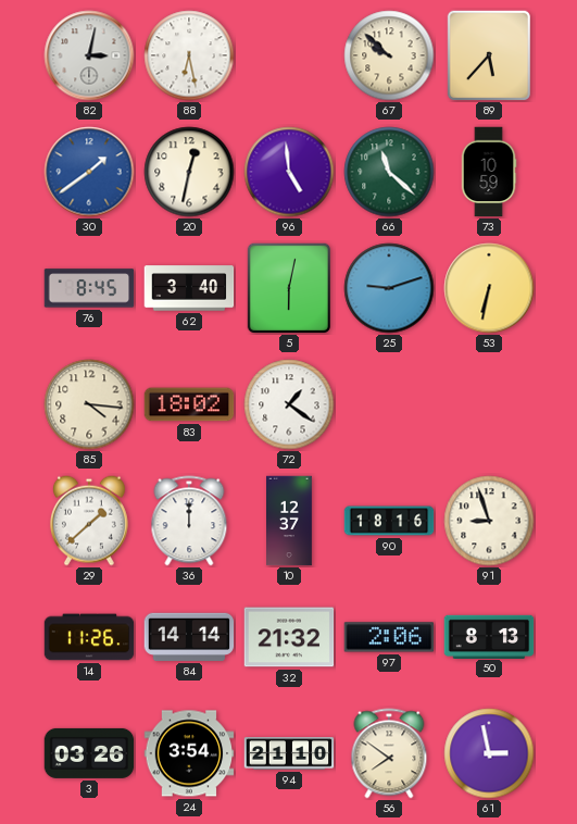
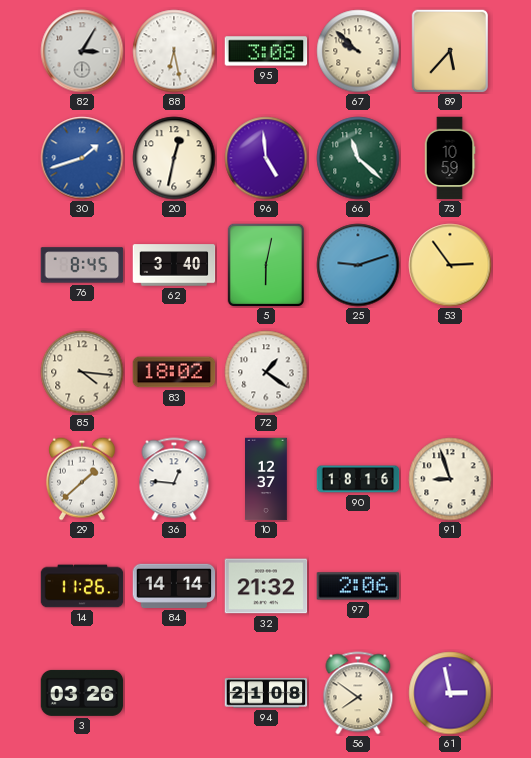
82: 3:02 -> 3:05
95: none -> 3:08
30: 1:39 -> 1:42
53: 6:32 -> 2:54
36: 12:00 -> 12:46
50: 8:13 -> none
24: 3:54 -> none
94: 21:10 -> 21:08
